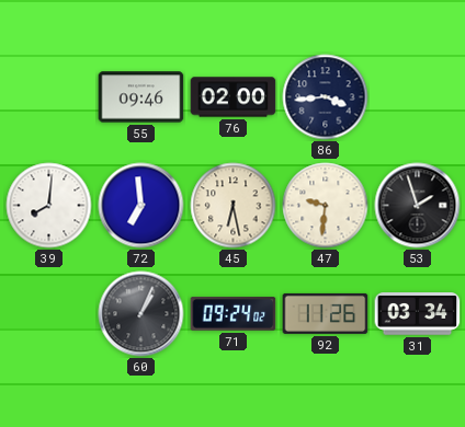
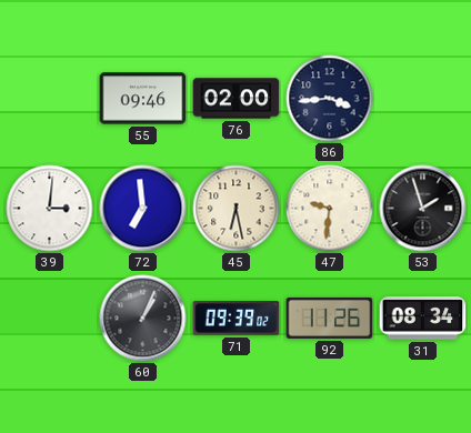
39: 8:01 -> 3:01
71: 09:24 -> 09:39
31: 03:34 -> 08:34
